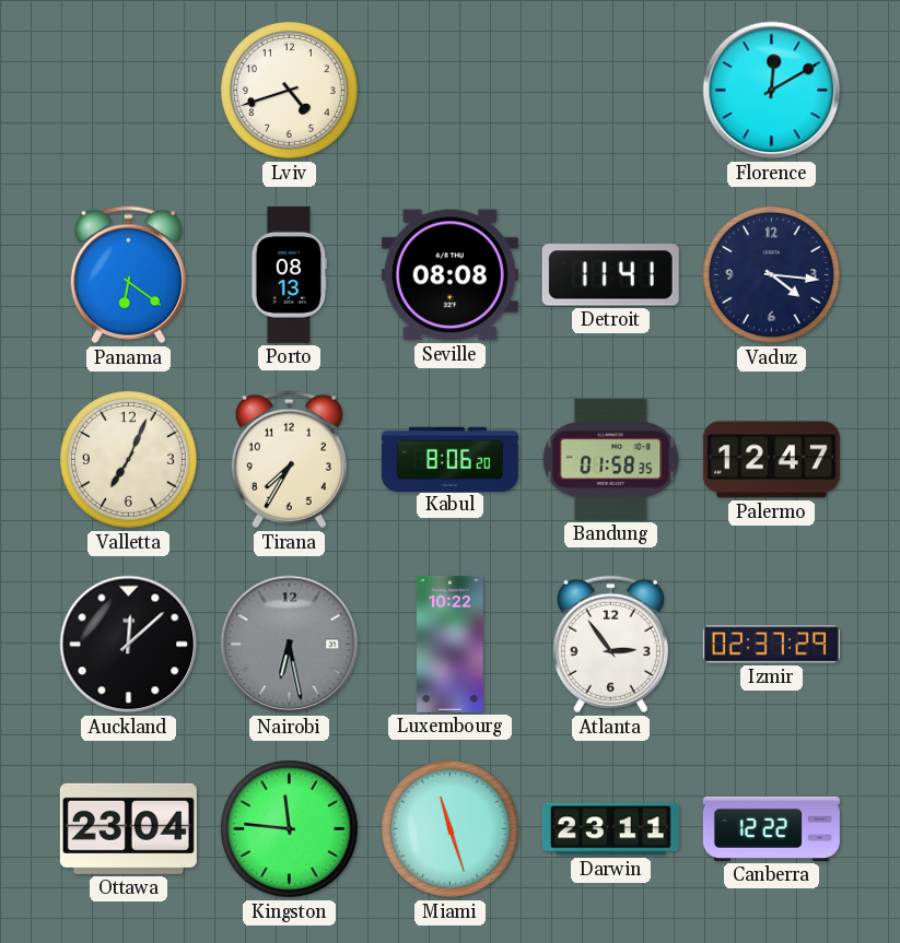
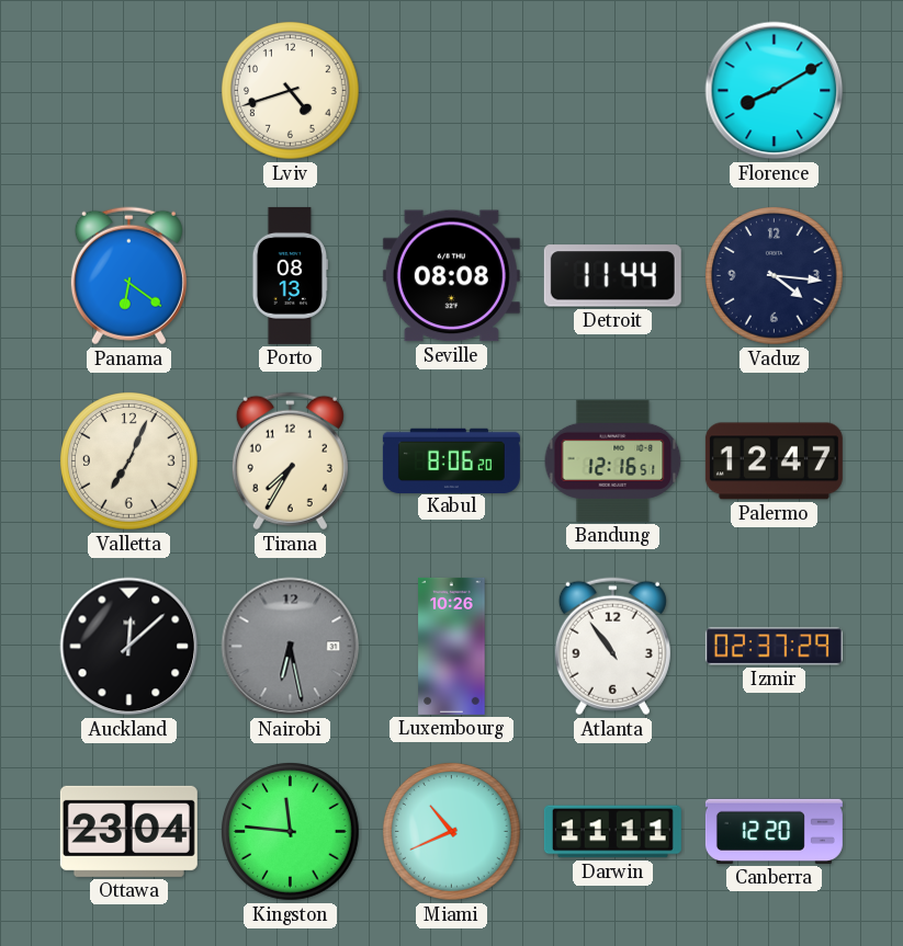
Florence: 12:10 -> 8:10
Detroit: 11:41 -> 11:44
Bandung: 01:58 -> 12:16
Luxembourg: 10:22 -> 10:26
Atlanta: 2:54 -> 10:54
Miami: 11:27 -> 10:41
Darwin: 23:11 -> 11:11
Canberra: 12:22 -> 12:20
